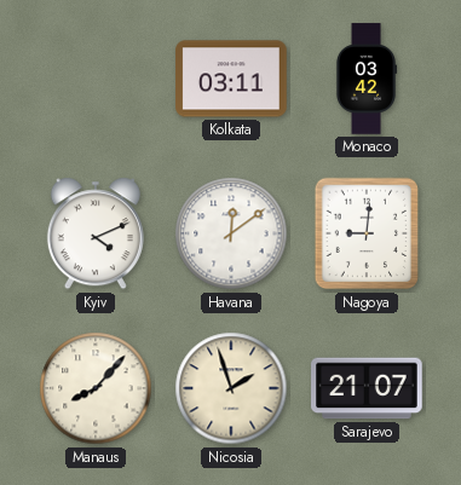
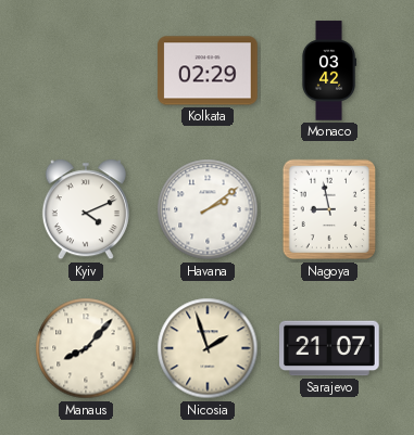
Kolkata: 03:11 -> 02:29
Havana: 12:09 -> 2:09
Nagoya: 9:01 -> 8:58
